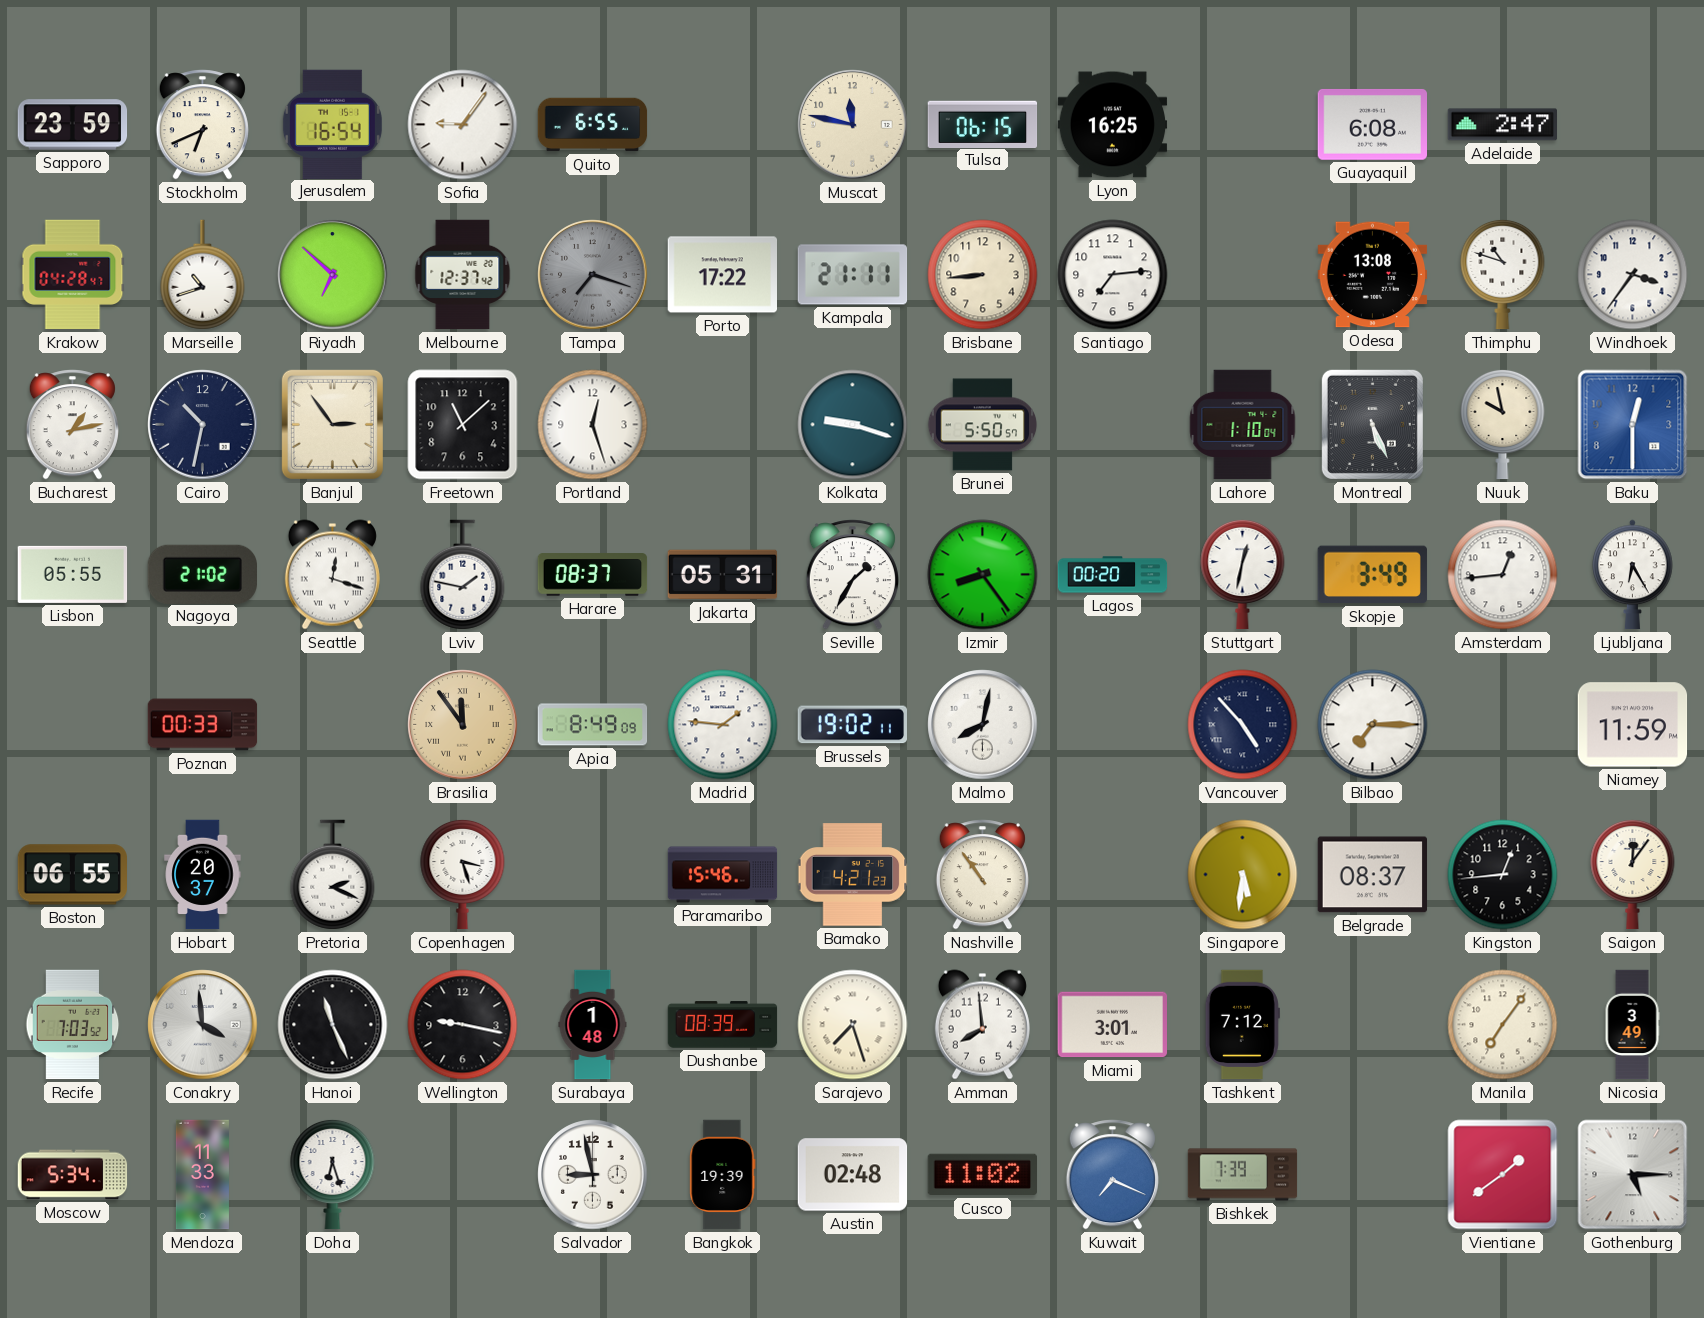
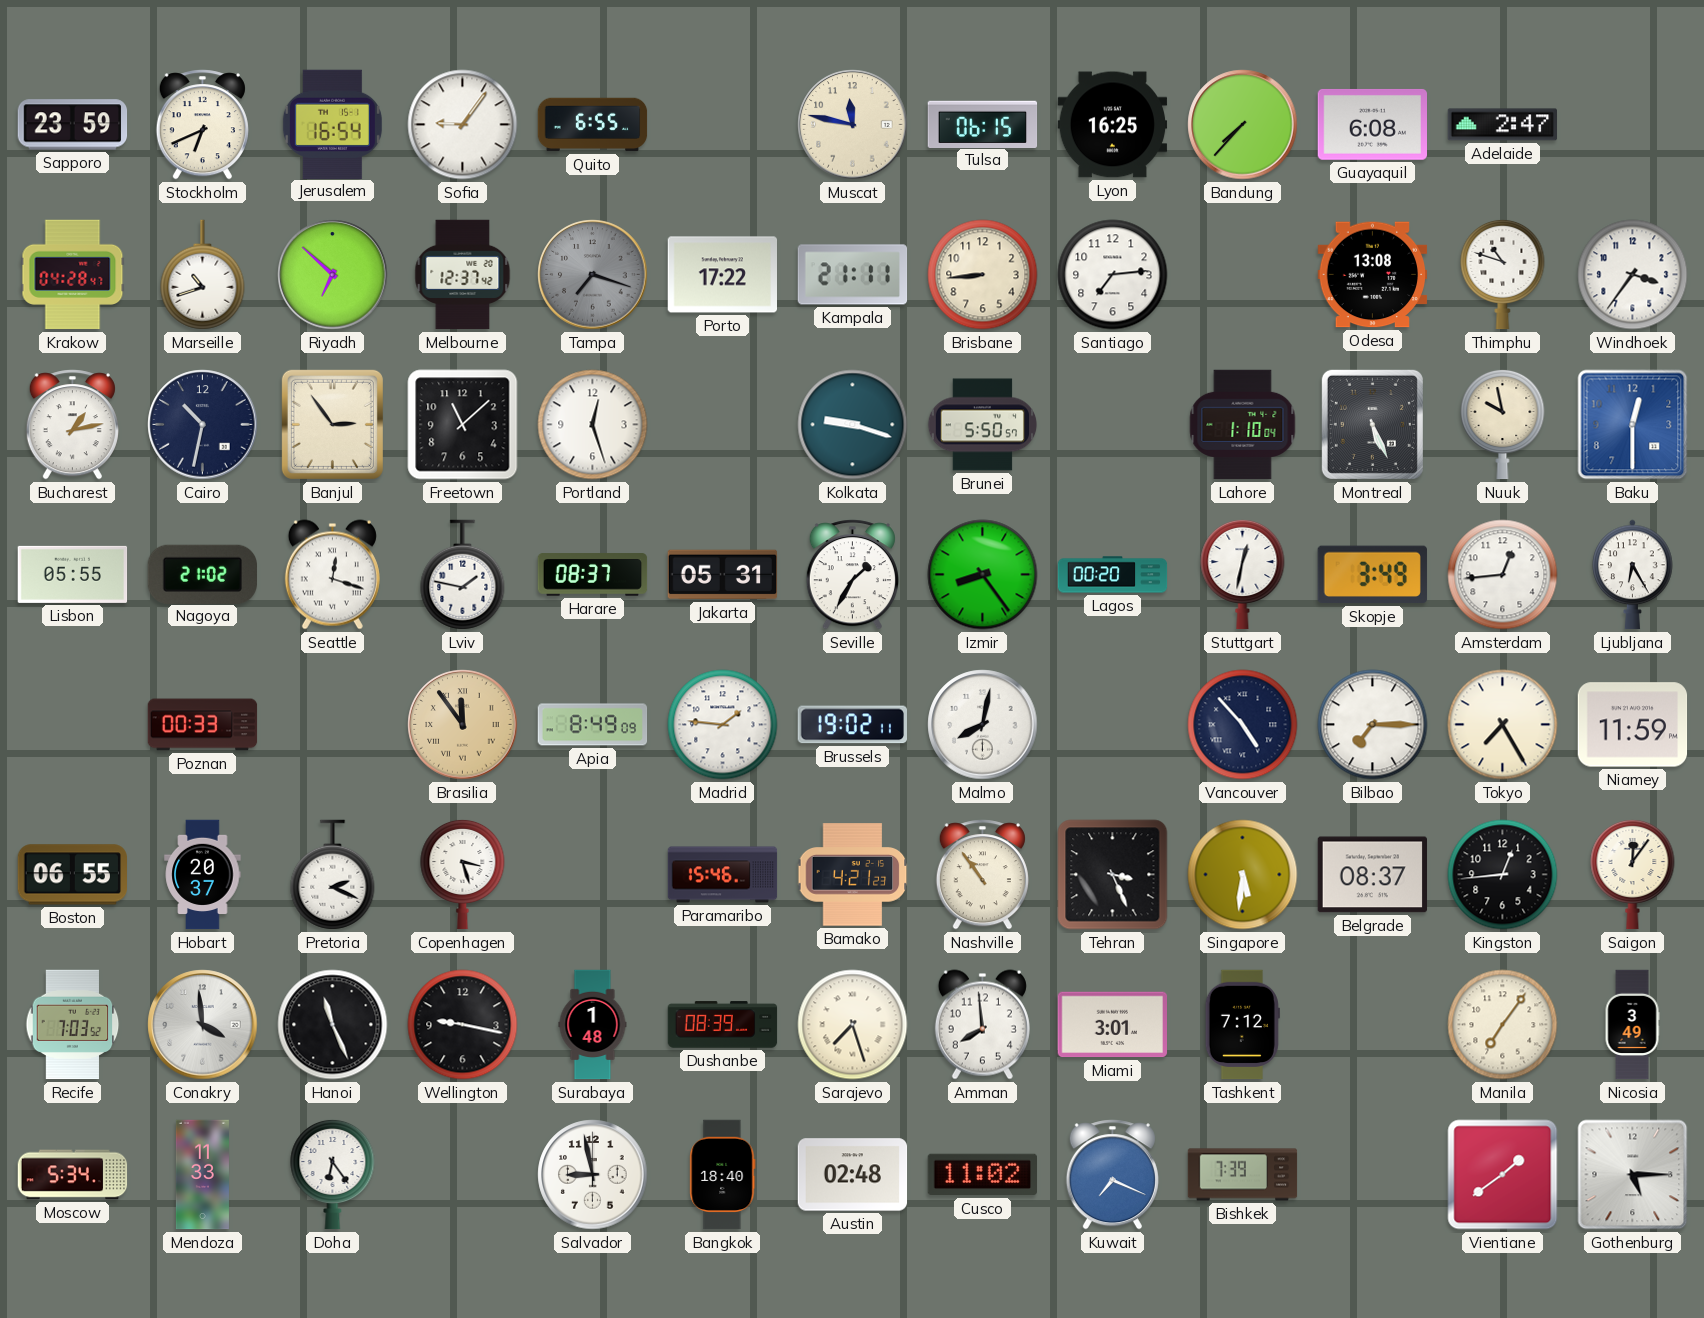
Bandung: none -> 7:37
Tokyo: none -> 7:25
Tehran: none -> 3:26
Doha: 6:27 -> 6:24
Bangkok: 19:39 -> 18:40
